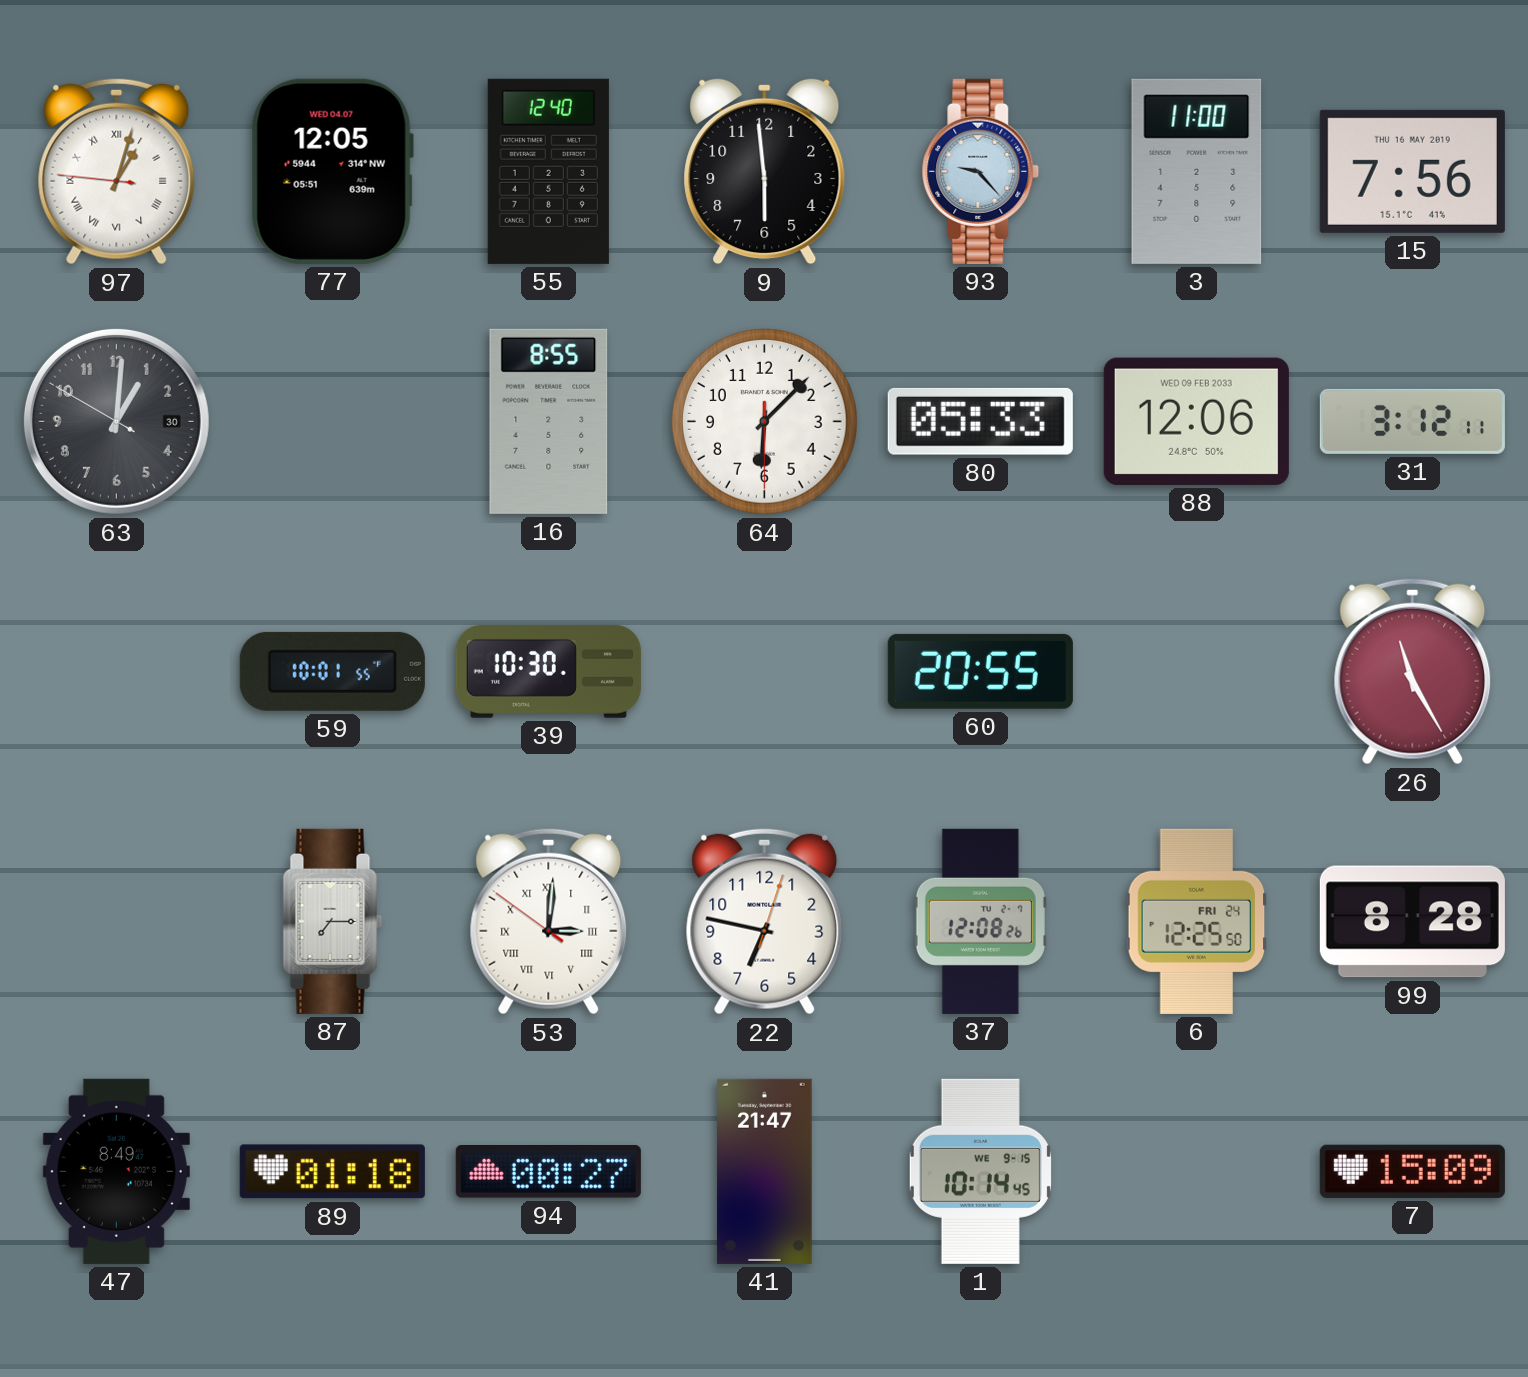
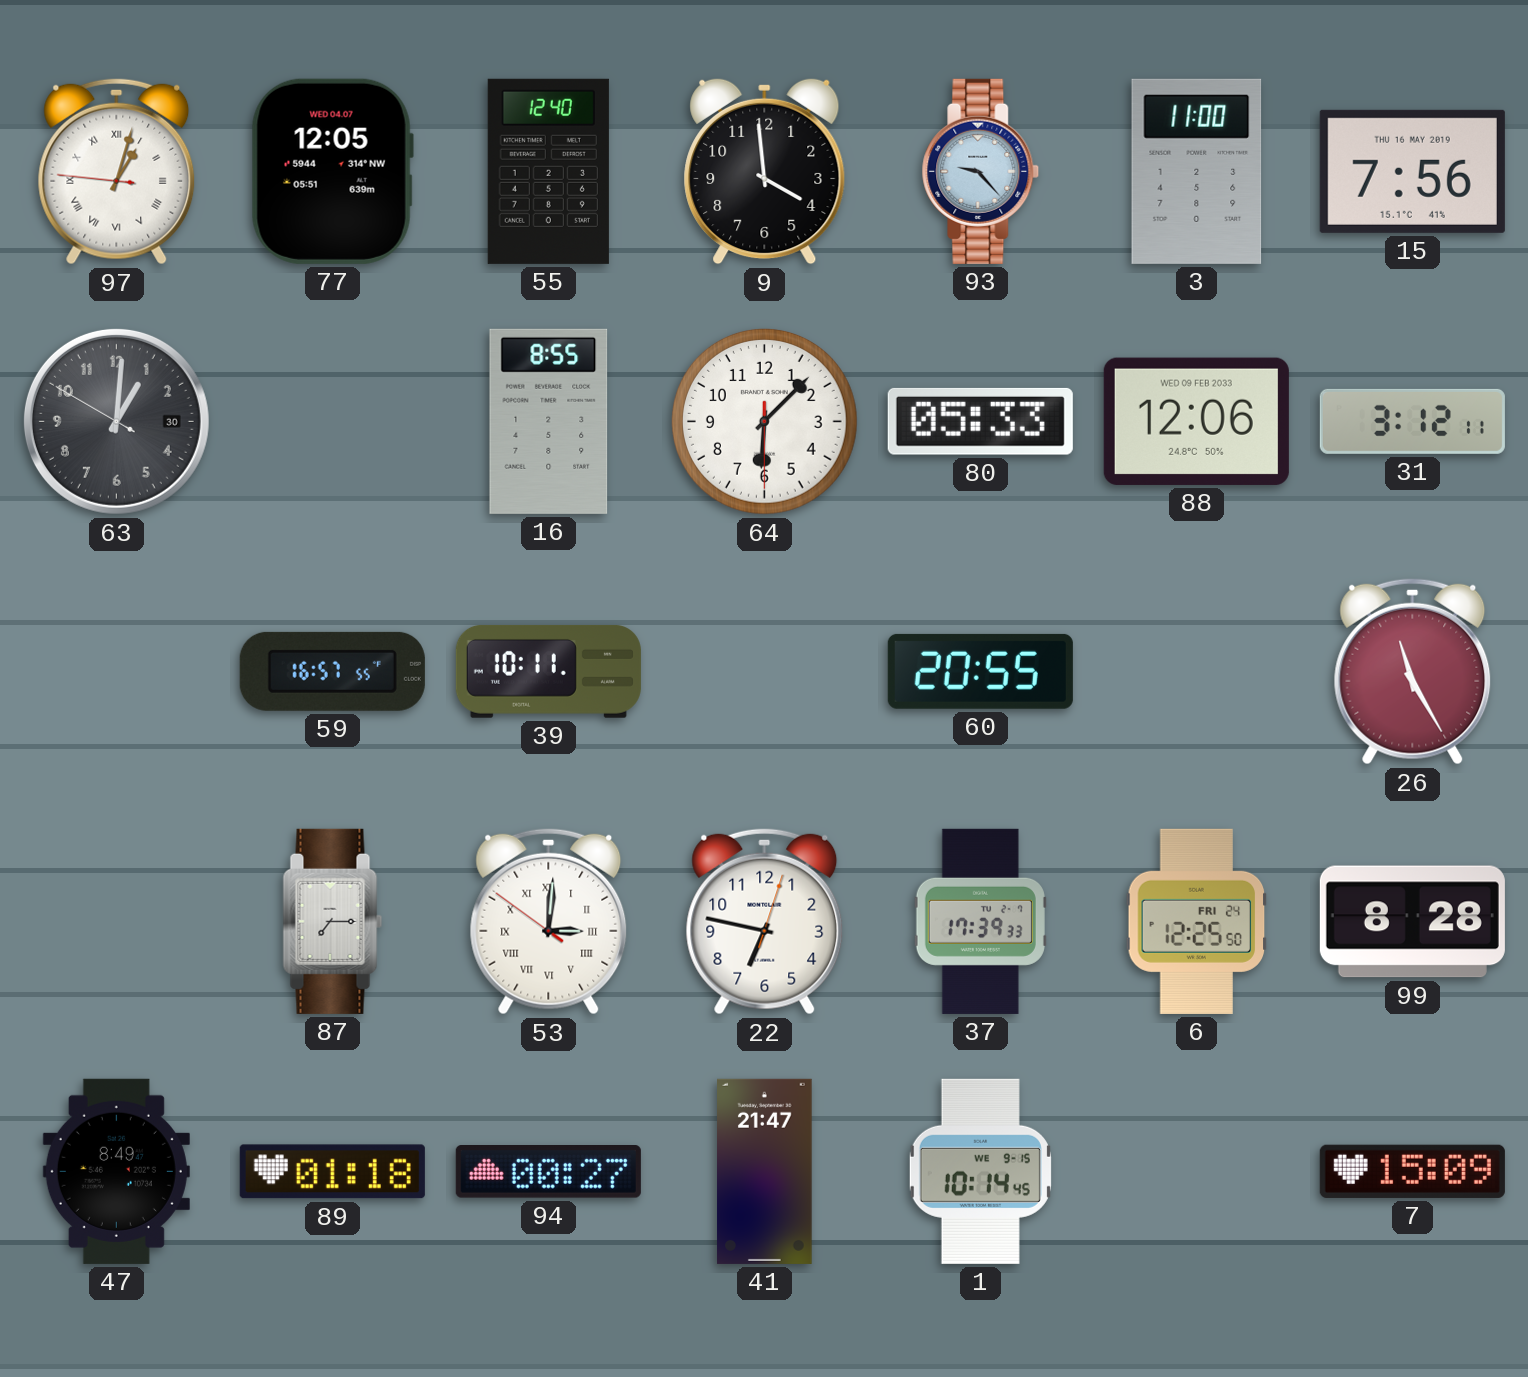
9: 5:59 -> 3:59
59: 10:01 -> 16:57
39: 10:30 -> 10:11
37: 12:08 -> 17:39
